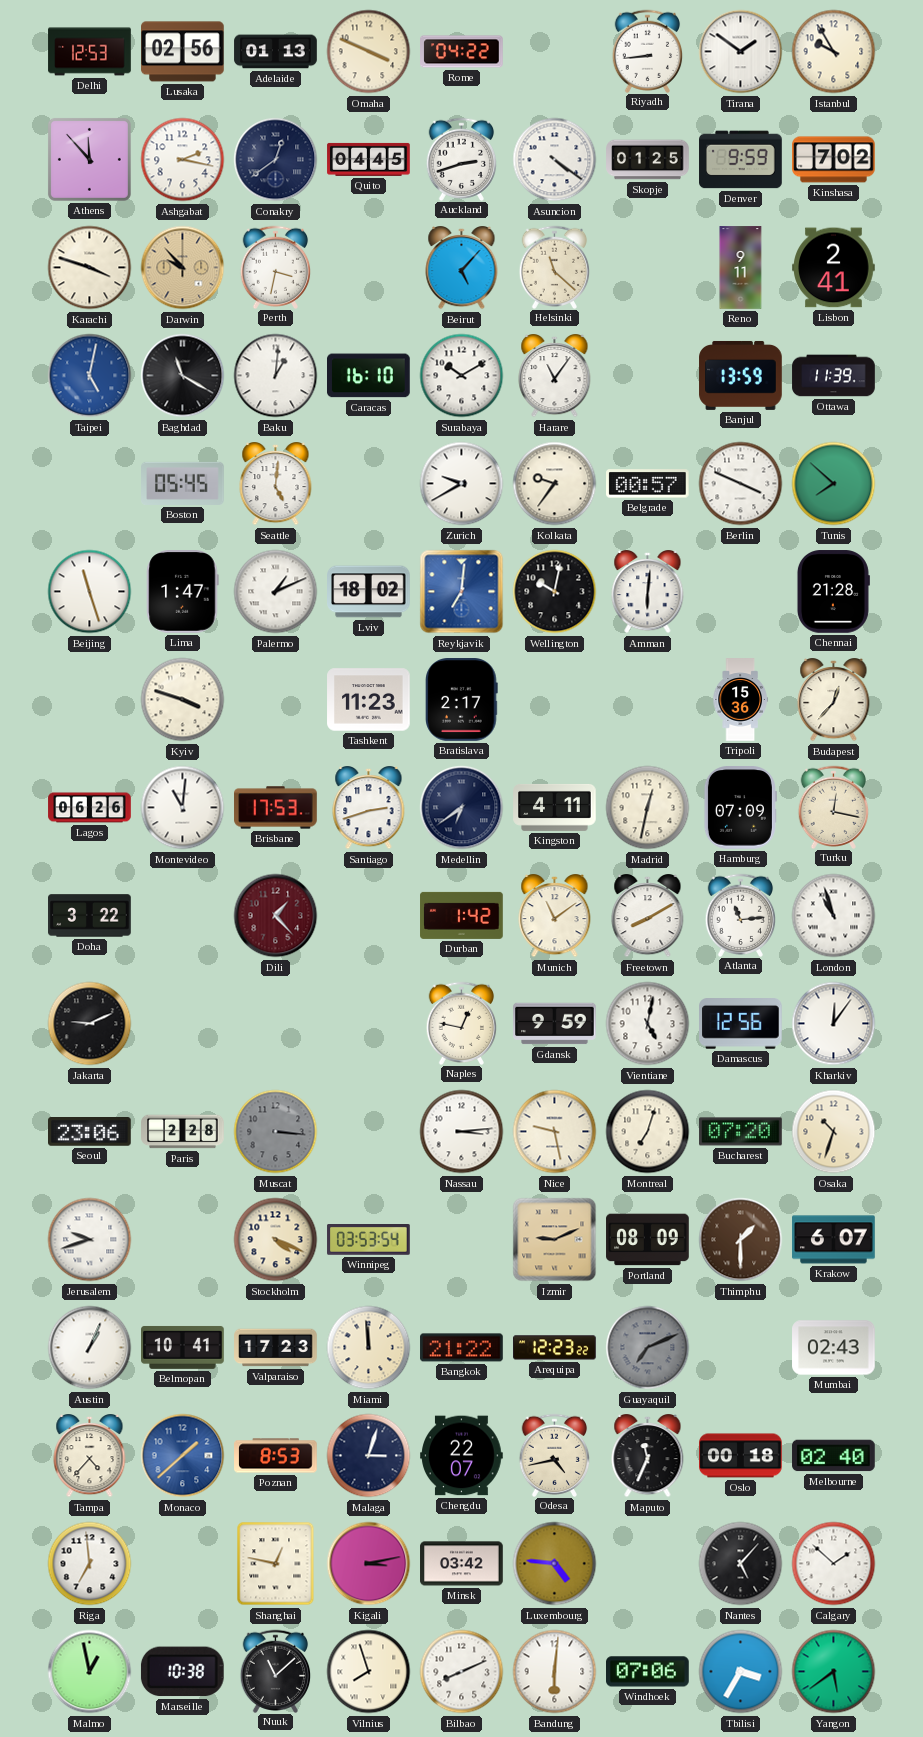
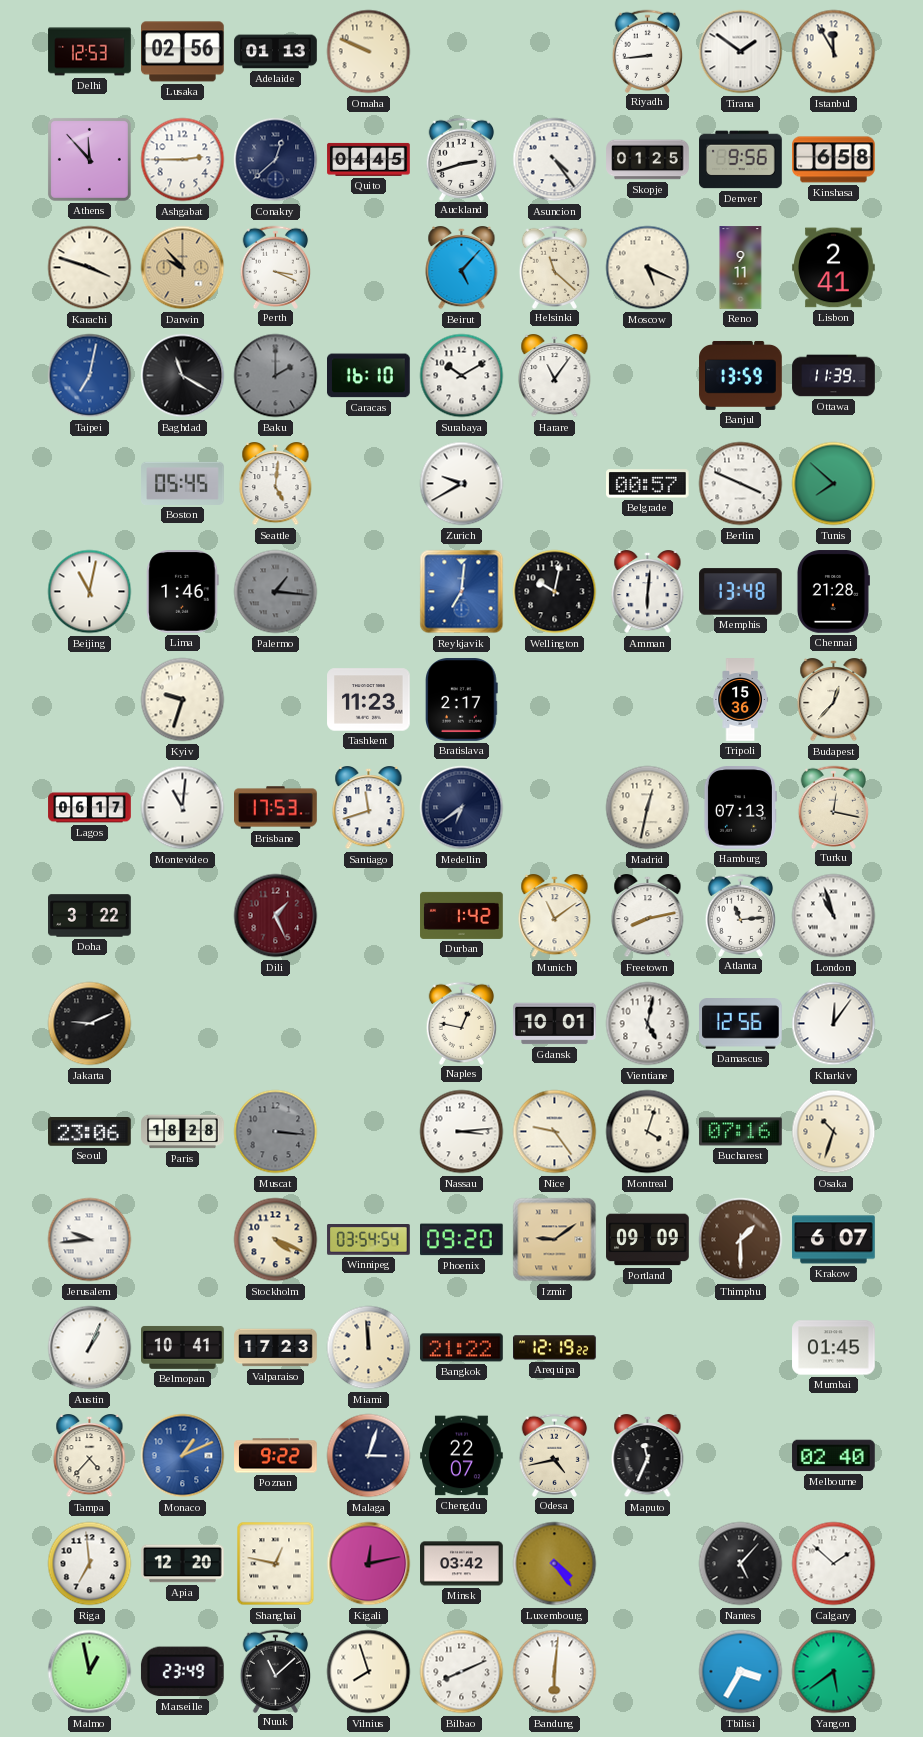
Omaha: 3:49 -> 9:49
Rome: 04:22 -> none
Istanbul: 9:55 -> 11:55
Ashgabat: 2:17 -> 2:45
Conakry: 12:39 -> 12:38
Asuncion: 4:21 -> 4:24
Denver: 9:59 -> 9:56
Kinshasa: 7:02 -> 6:58
Perth: 3:32 -> 3:19
Moscow: none -> 5:19
Taipei: 5:02 -> 7:02
Baku: 1:01 -> 2:00
Baku dial: white -> grey
Kolkata: 9:36 -> none
Beijing: 11:27 -> 11:02
Lima: 1:47 -> 1:46
Palermo: 1:11 -> 1:16
Palermo dial: white -> grey
Lviv: 18:02 -> none
Memphis: none -> 13:48
Kyiv: 3:48 -> 9:33
Lagos: 06:26 -> 06:17
Santiago: 2:42 -> 11:42
Kingston: 4:11 -> none
Hamburg: 07:09 -> 07:13
Dili: 1:23 -> 1:26
Freetown: 8:10 -> 8:13
Gdansk: 9:59 -> 10:01
Paris: 2:28 -> 18:28
Nice: 9:28 -> 9:24
Montreal: 7:03 -> 4:03
Bucharest: 07:20 -> 07:16
Jerusalem: 9:42 -> 9:44
Winnipeg: 03:53 -> 03:54
Phoenix: none -> 09:20
Izmir: 9:11 -> 9:09
Portland: 08:09 -> 09:09
Arequipa: 12:23 -> 12:19
Guayaquil: 7:11 -> none
Mumbai: 02:43 -> 01:45
Monaco: 1:38 -> 1:11
Poznan: 8:53 -> 9:22
Oslo: 00:18 -> none
Apia: none -> 12:20
Kigali: 3:13 -> 12:13
Luxembourg: 4:46 -> 4:24
Marseille: 10:38 -> 23:49
Windhoek: 07:06 -> none
